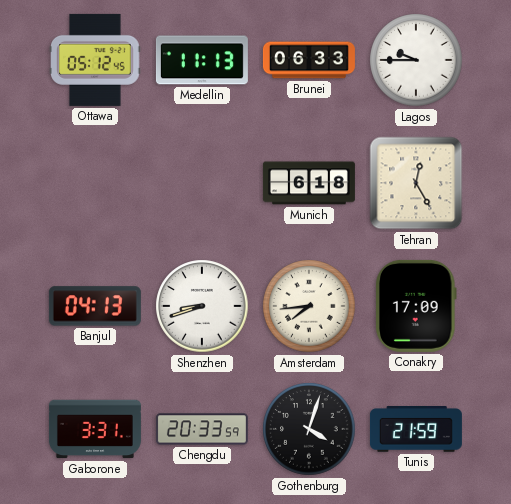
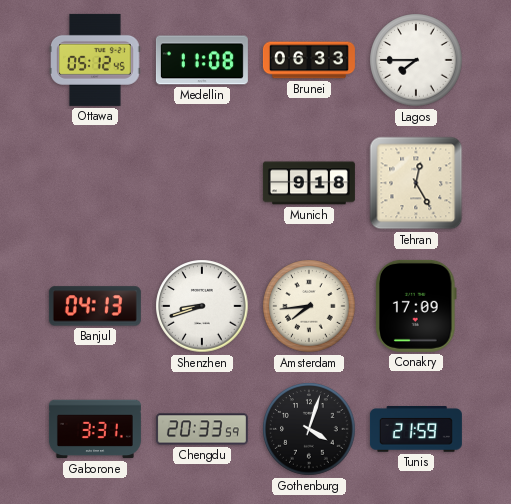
Medellin: 11:13 -> 11:08
Lagos: 9:45 -> 7:45
Munich: 6:18 -> 9:18
